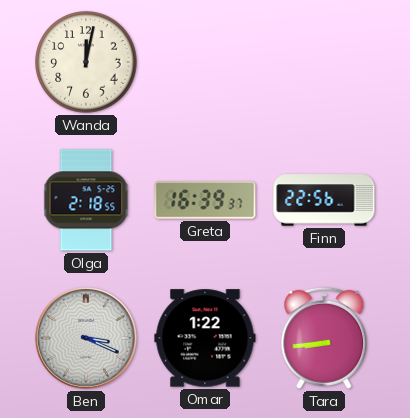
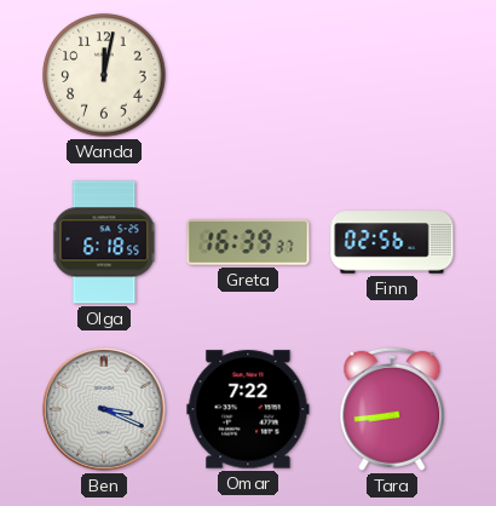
Olga: 2:18 -> 6:18
Finn: 22:56 -> 02:56
Omar: 1:22 -> 7:22
